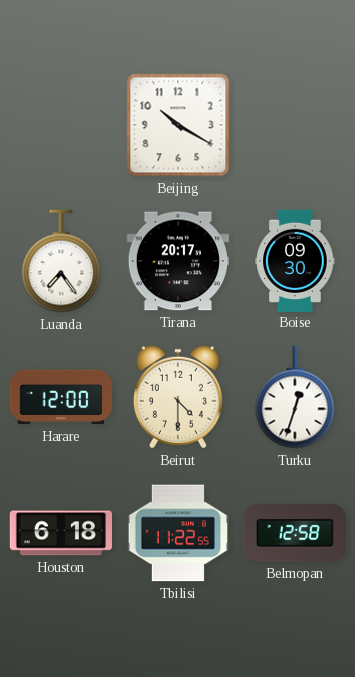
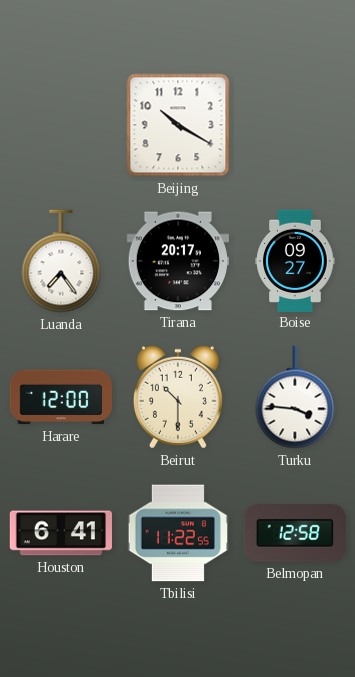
Boise: 09:30 -> 09:27
Beirut: 4:30 -> 10:30
Turku: 12:33 -> 3:46
Houston: 6:18 -> 6:41
